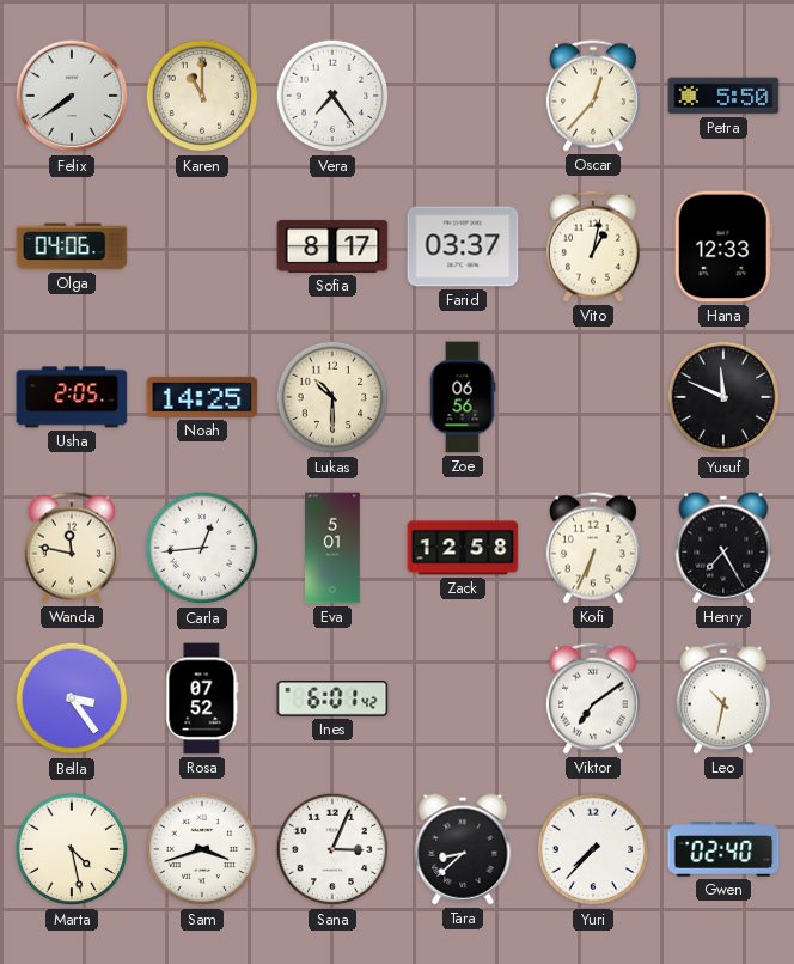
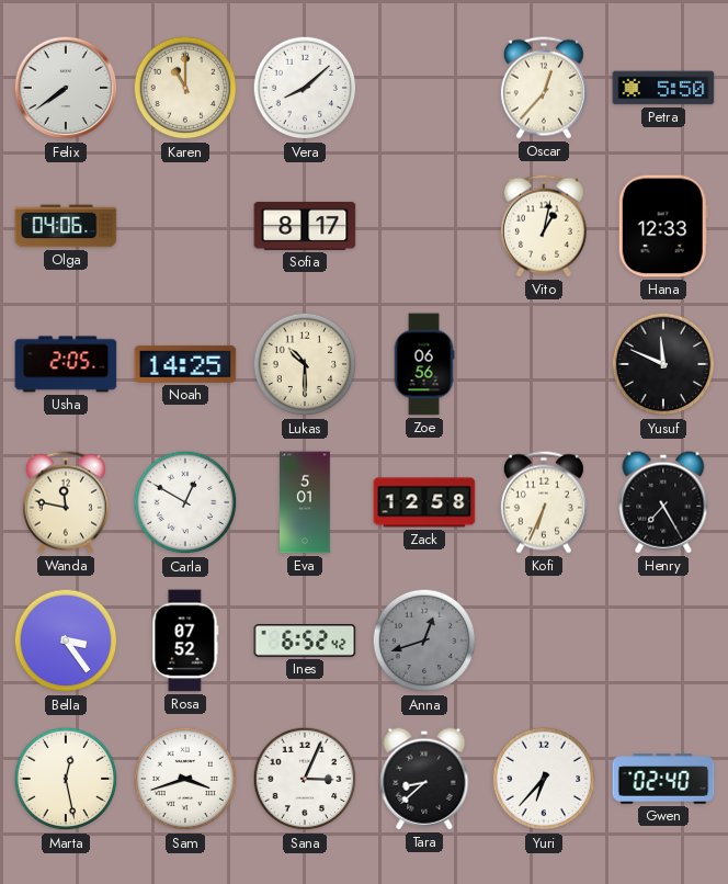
Vera: 7:24 -> 8:08
Farid: 03:37 -> none
Carla: 12:44 -> 12:50
Ines: 6:01 -> 6:52
Anna: none -> 12:42
Viktor: 7:09 -> none
Leo: 10:32 -> none
Marta: 4:28 -> 12:28
Yuri: 7:37 -> 6:37
